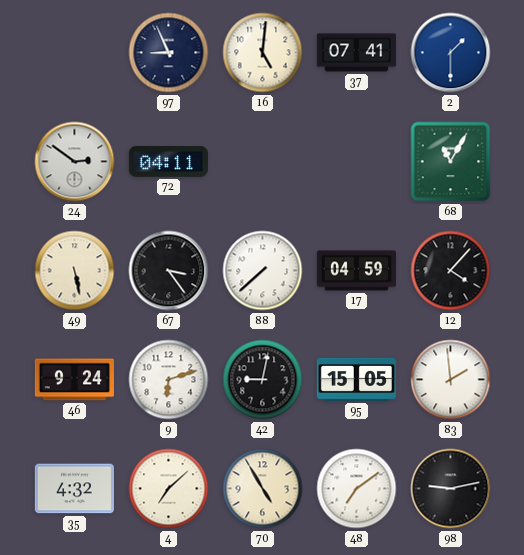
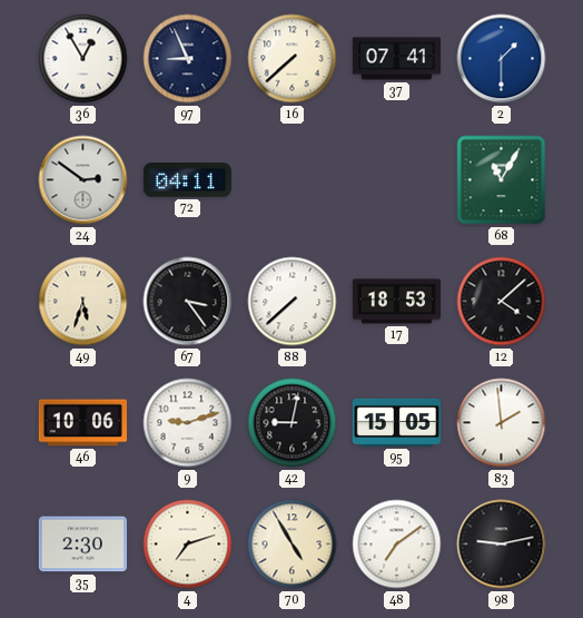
36: none -> 12:55
16: 5:01 -> 7:38
49: 5:28 -> 5:33
17: 04:59 -> 18:53
12: 4:07 -> 4:08
46: 9:24 -> 10:06
9: 6:12 -> 9:12
35: 4:32 -> 2:30
4: 7:08 -> 7:12
